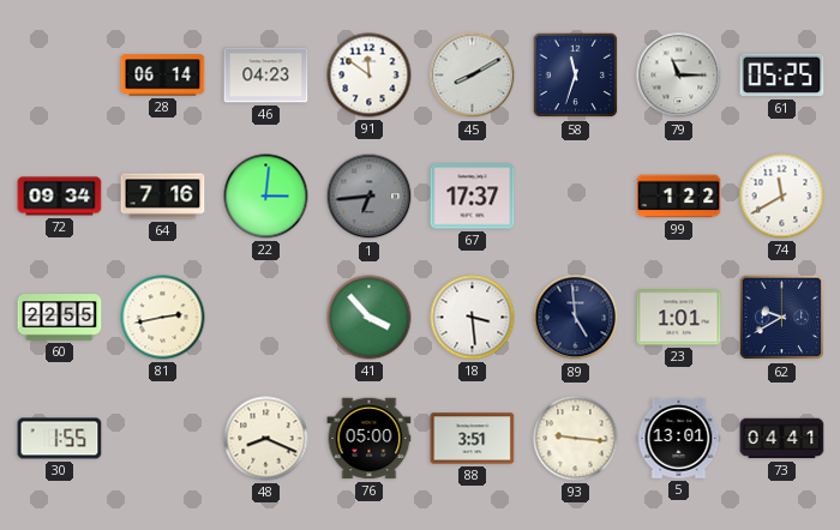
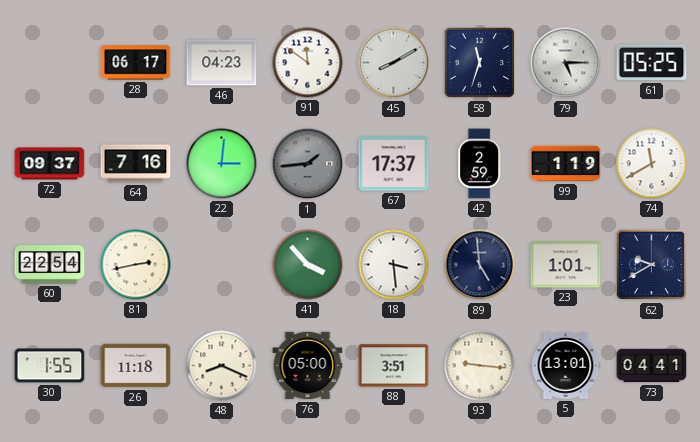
28: 06:14 -> 06:17
79: 11:15 -> 5:15
72: 09:34 -> 09:37
1: 6:44 -> 1:44
42: none -> 2:59
99: 1:22 -> 1:19
60: 22:55 -> 22:54
26: none -> 11:18
